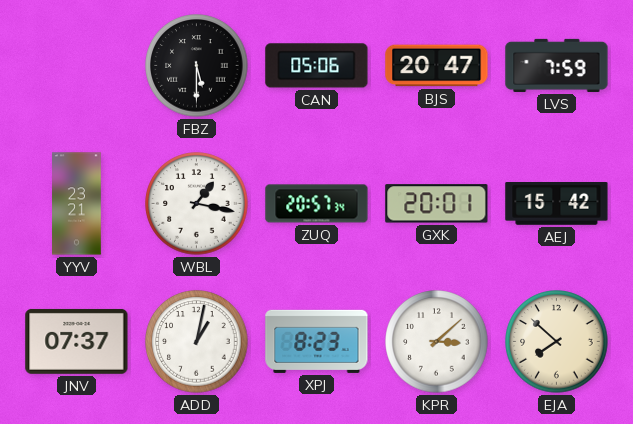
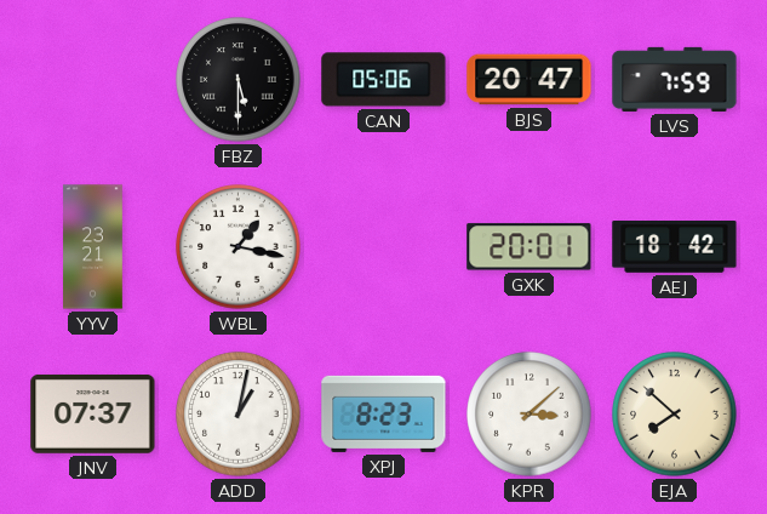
ZUQ: 20:57 -> none
AEJ: 15:42 -> 18:42
